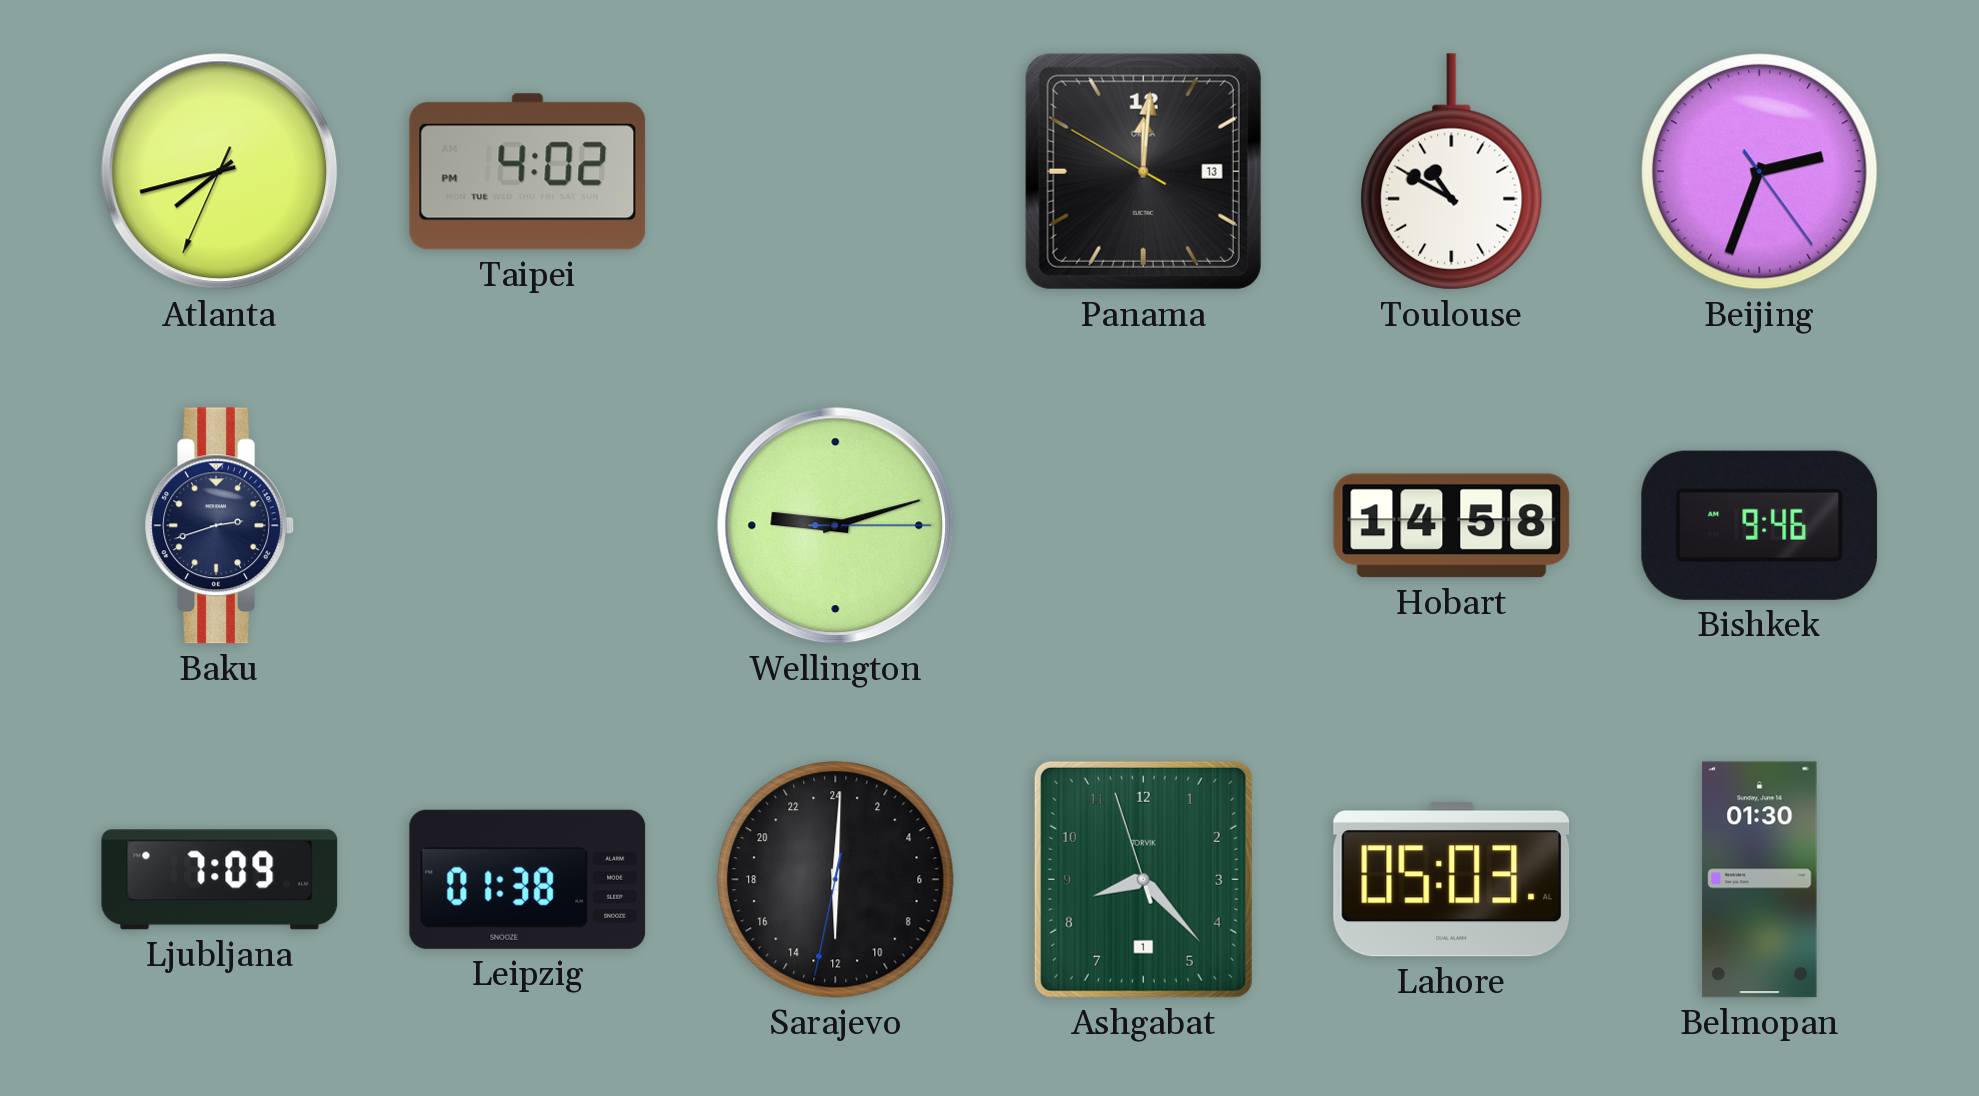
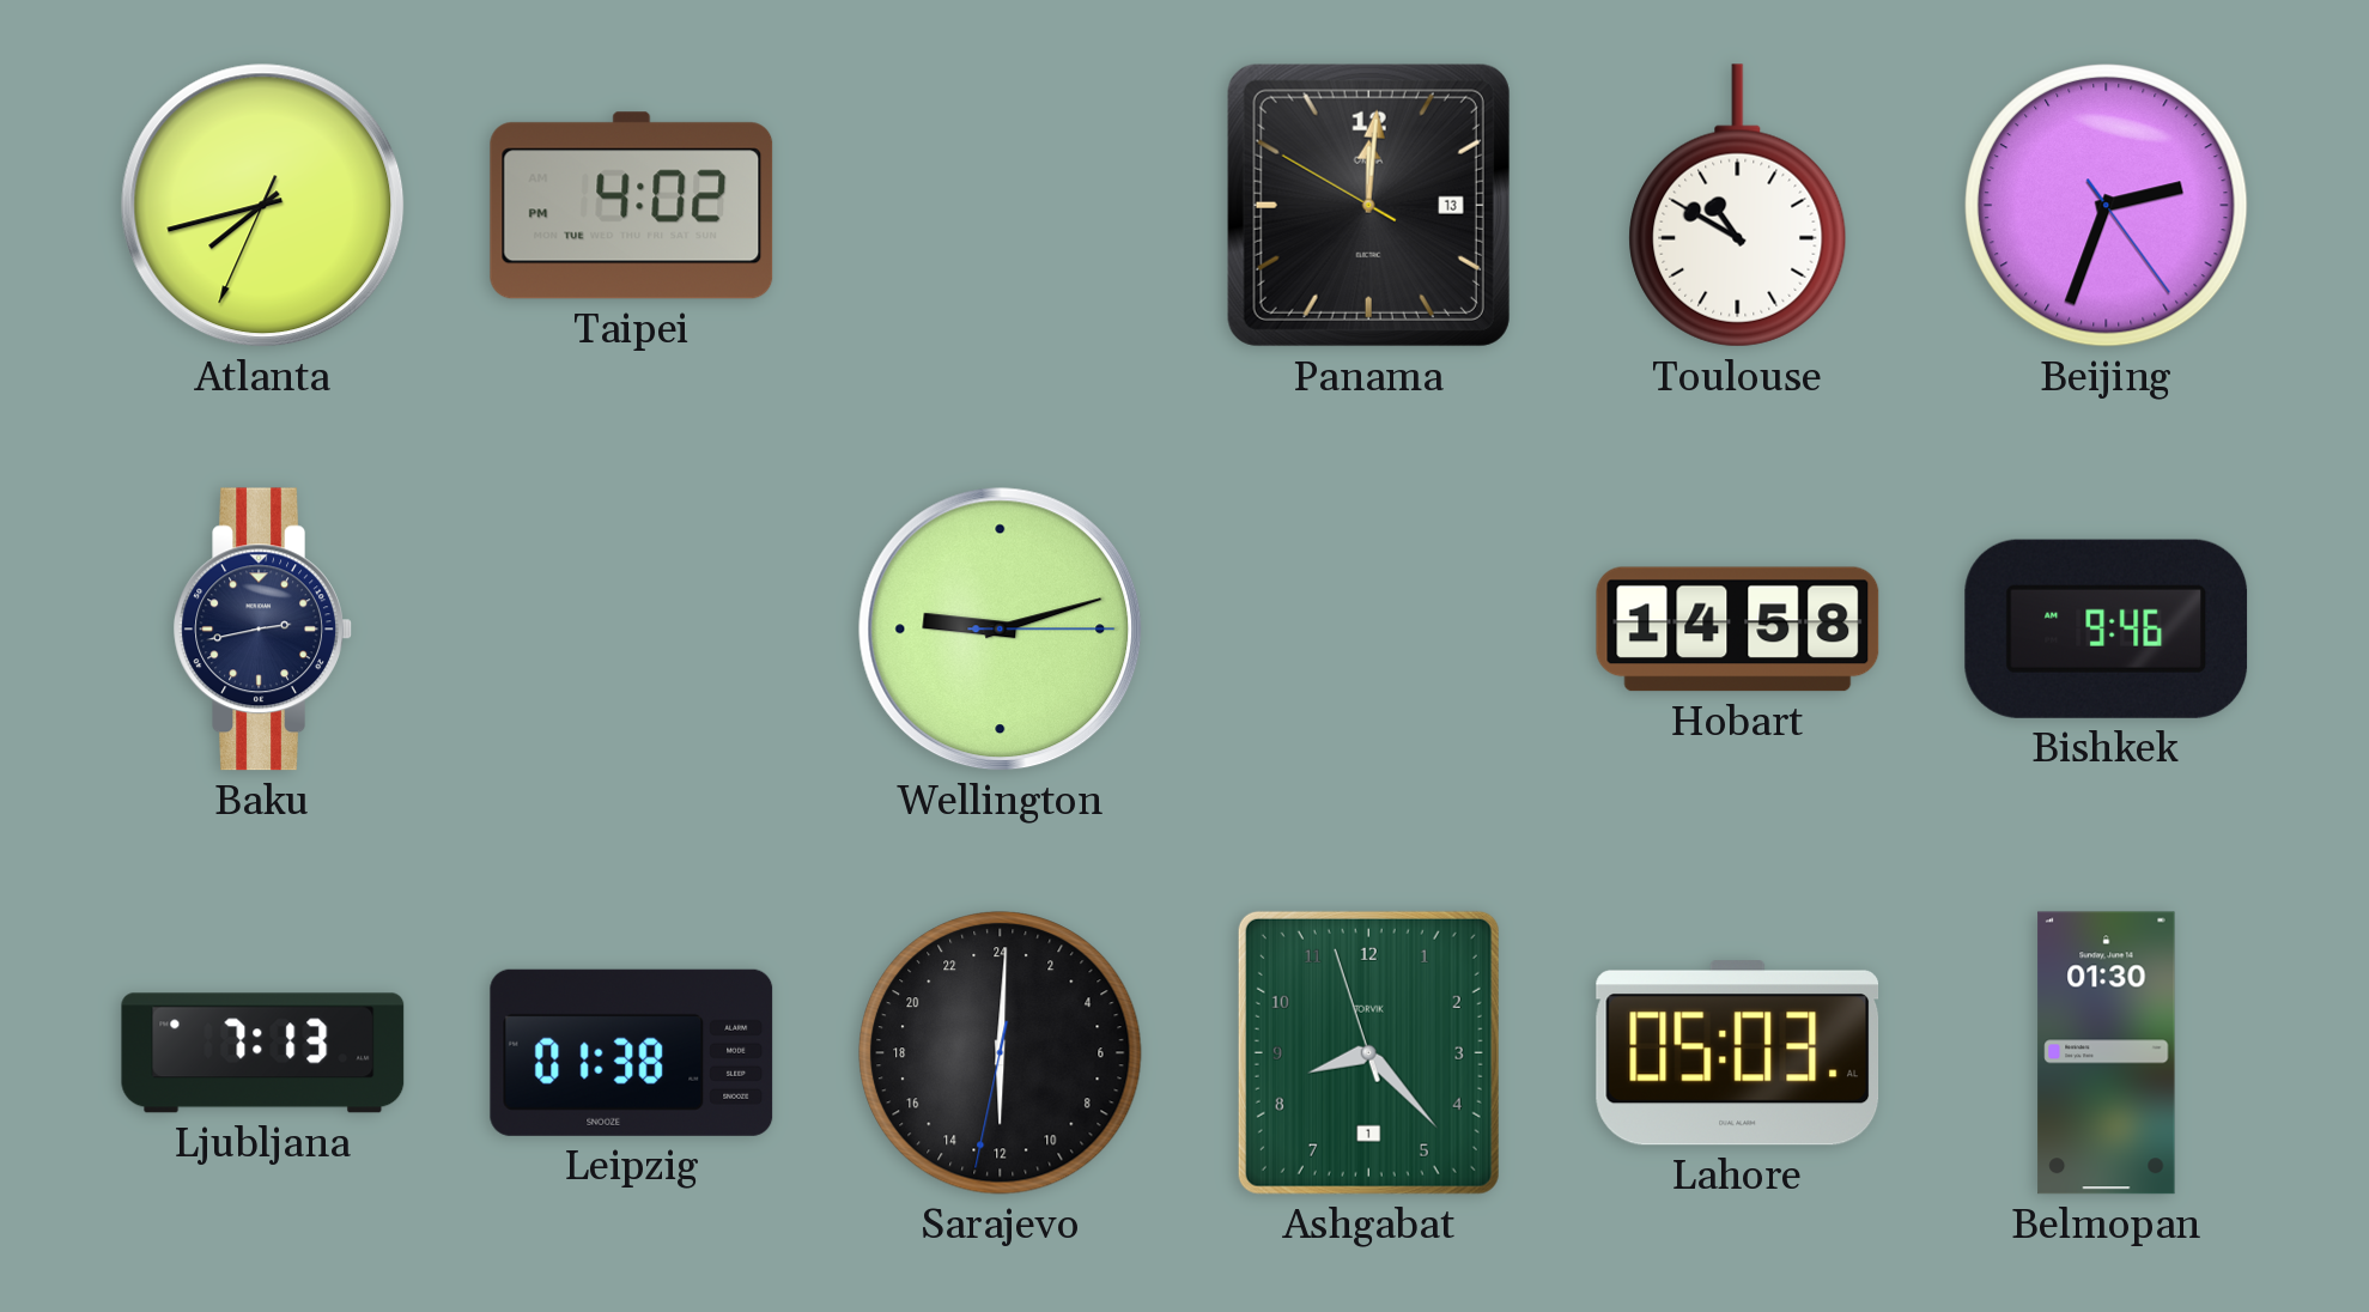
Baku: 2:42 -> 2:43
Ljubljana: 7:09 -> 7:13
